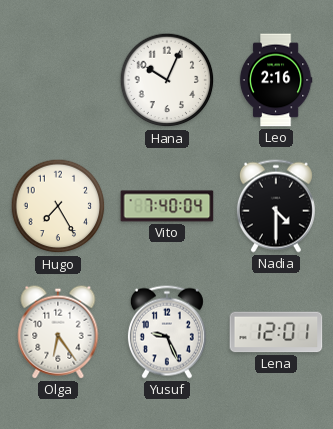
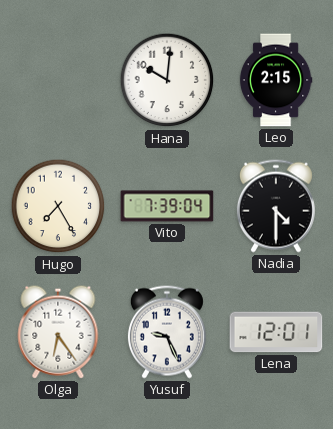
Hana: 10:04 -> 10:01
Leo: 2:16 -> 2:15
Vito: 7:40 -> 7:39
